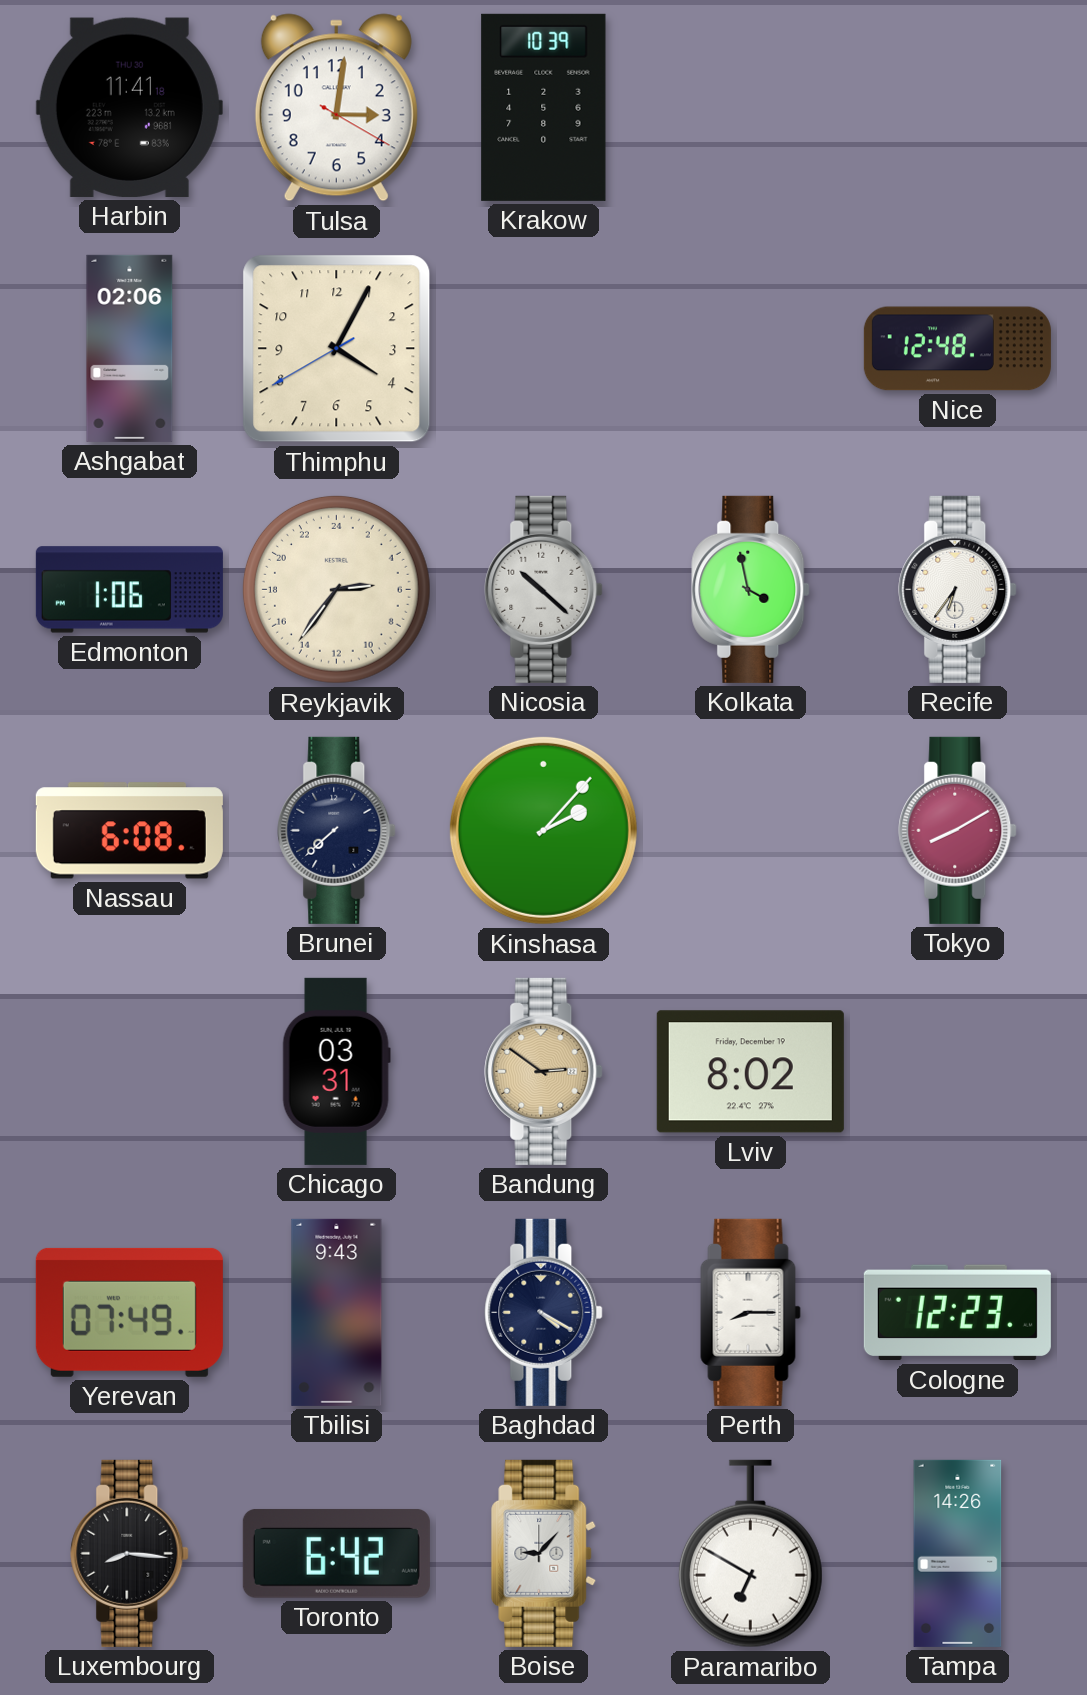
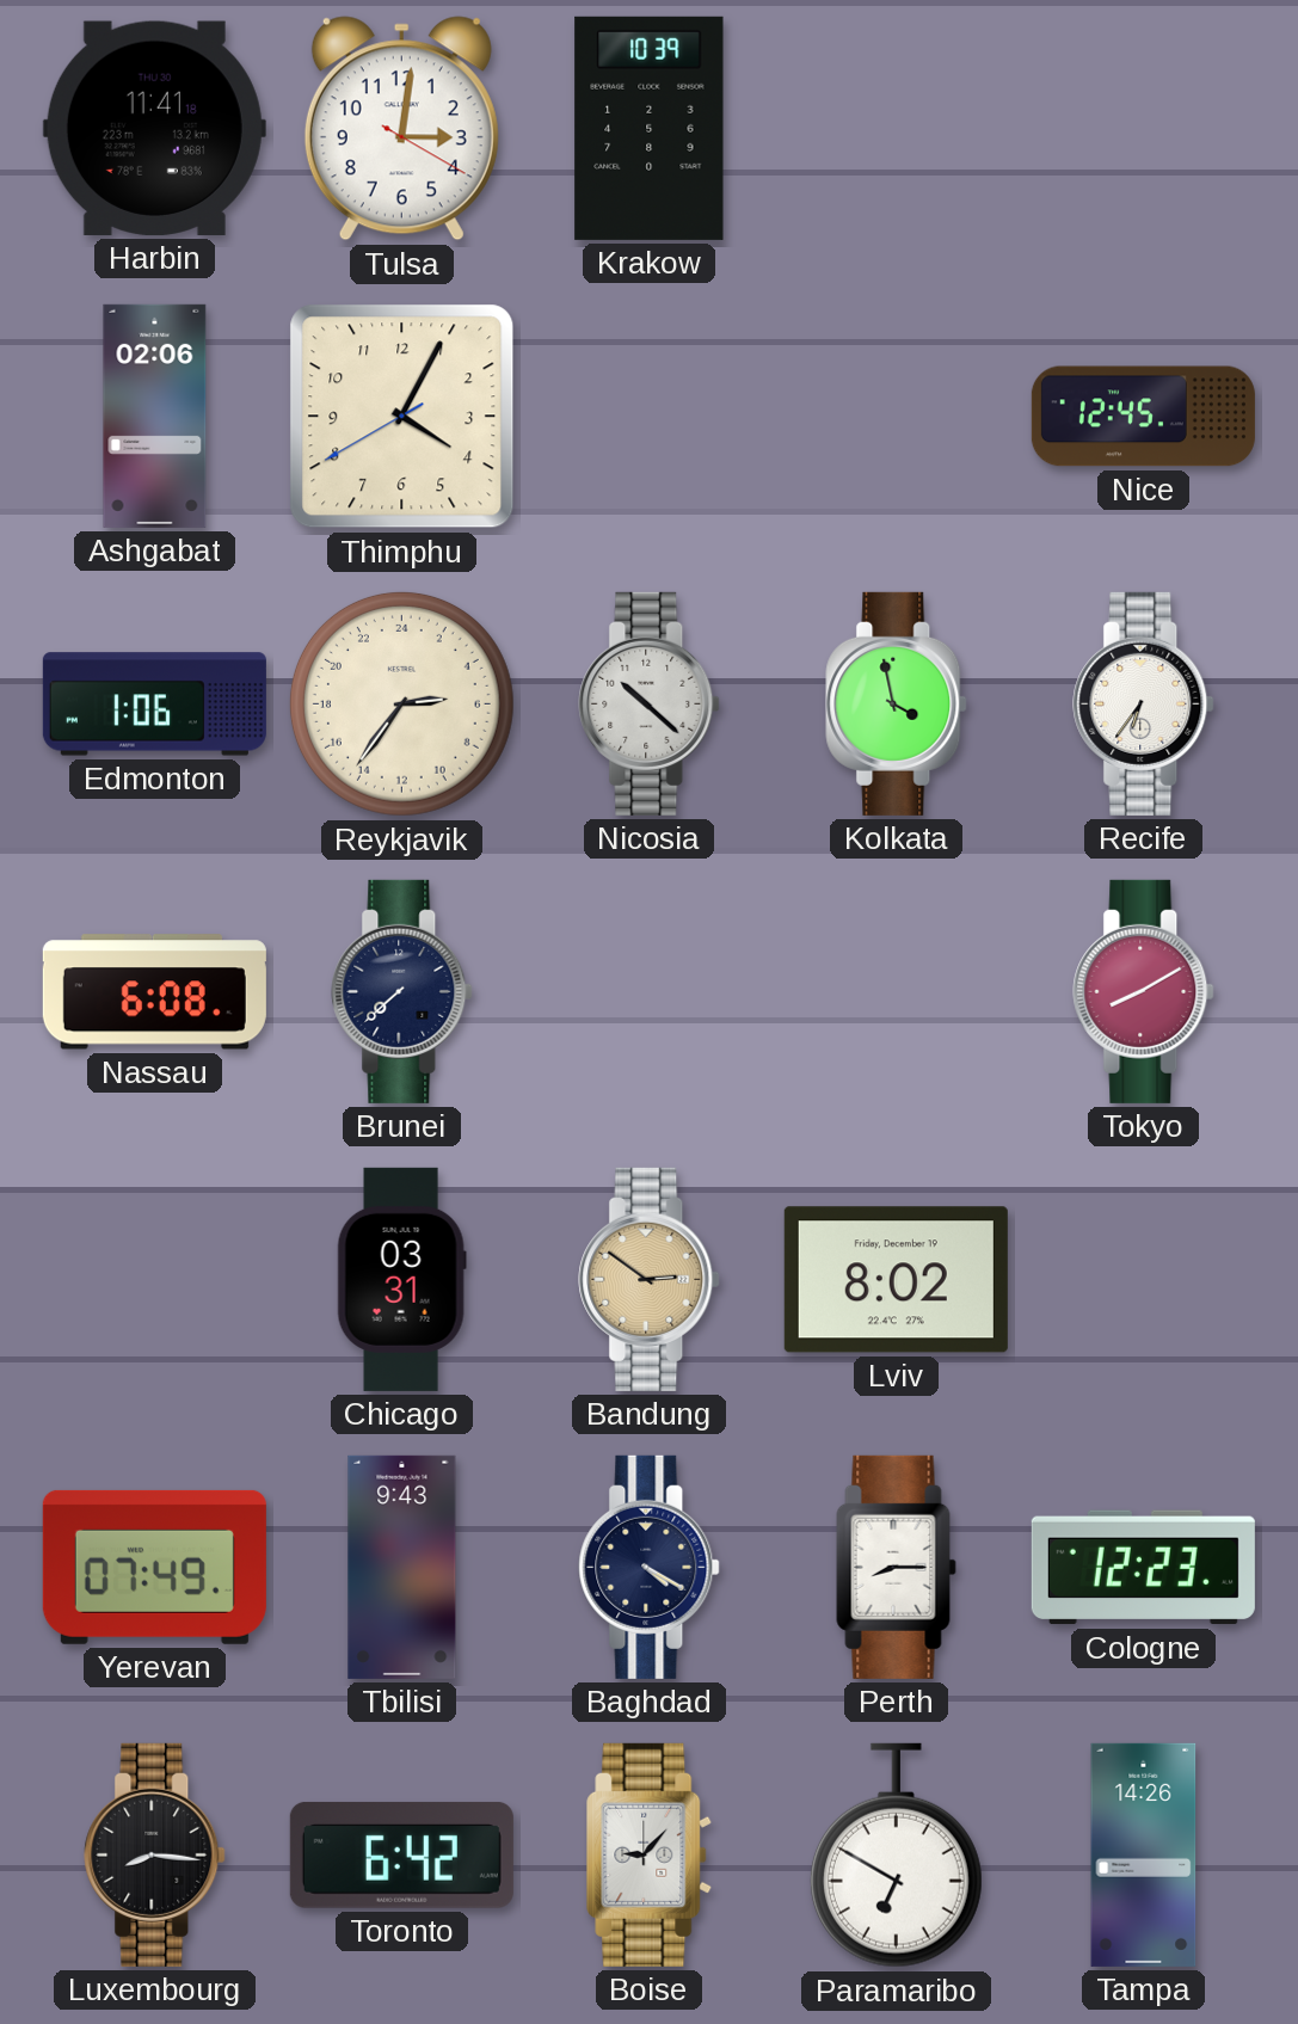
Nice: 12:48 -> 12:45
Kinshasa: 2:07 -> none
